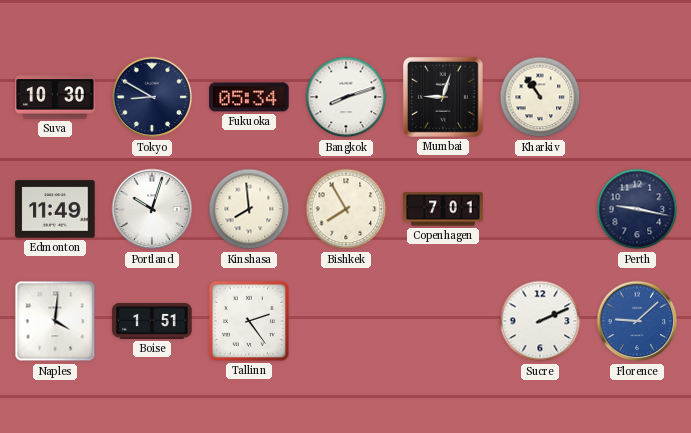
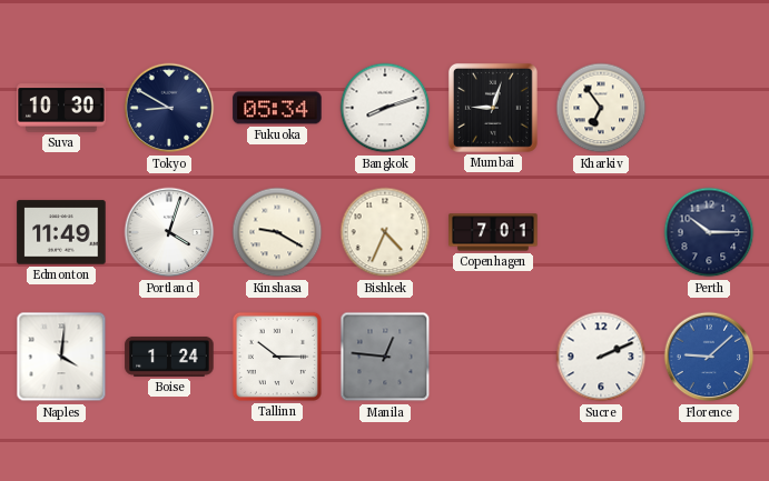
Kharkiv: 10:54 -> 6:54
Portland: 10:03 -> 4:03
Kinshasa: 7:59 -> 9:20
Bishkek: 7:55 -> 4:34
Perth: 9:17 -> 10:15
Boise: 1:51 -> 1:24
Tallinn: 2:24 -> 10:15
Manila: none -> 12:46
